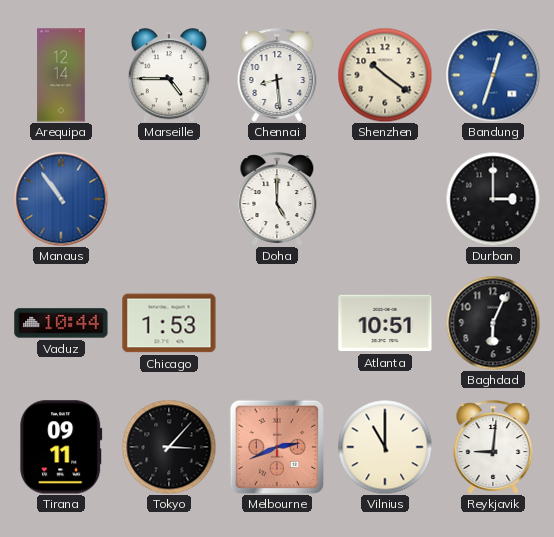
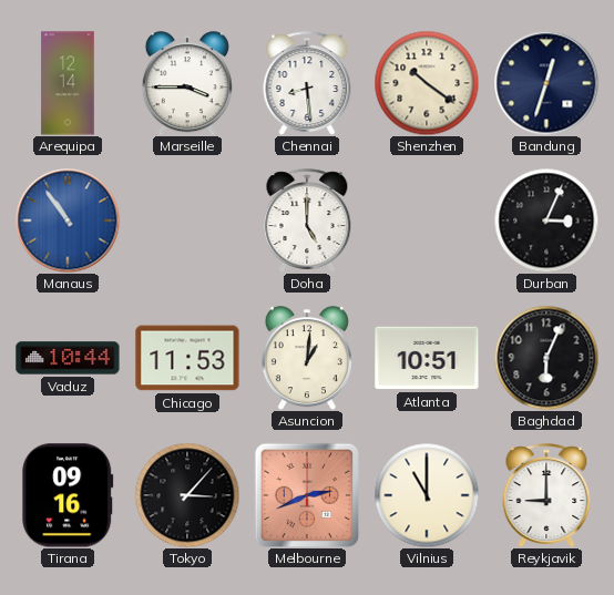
Marseille: 4:45 -> 3:45
Bandung dial: blue -> navy
Durban: 3:00 -> 3:04
Chicago: 1:53 -> 11:53
Asuncion: none -> 1:01
Tirana: 09:11 -> 09:16
Reykjavik: 9:01 -> 9:00
